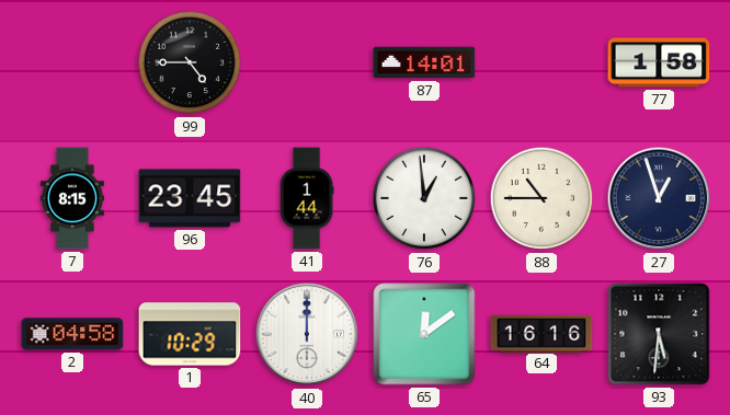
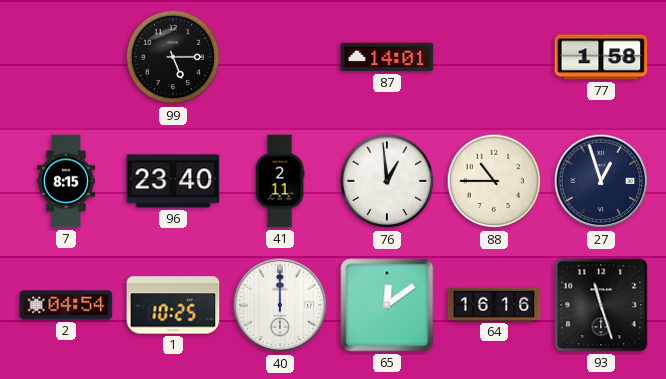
99: 4:45 -> 5:15
96: 23:45 -> 23:40
41: 1:44 -> 2:11
2: 04:58 -> 04:54
1: 10:29 -> 10:25
93: 5:31 -> 11:27
